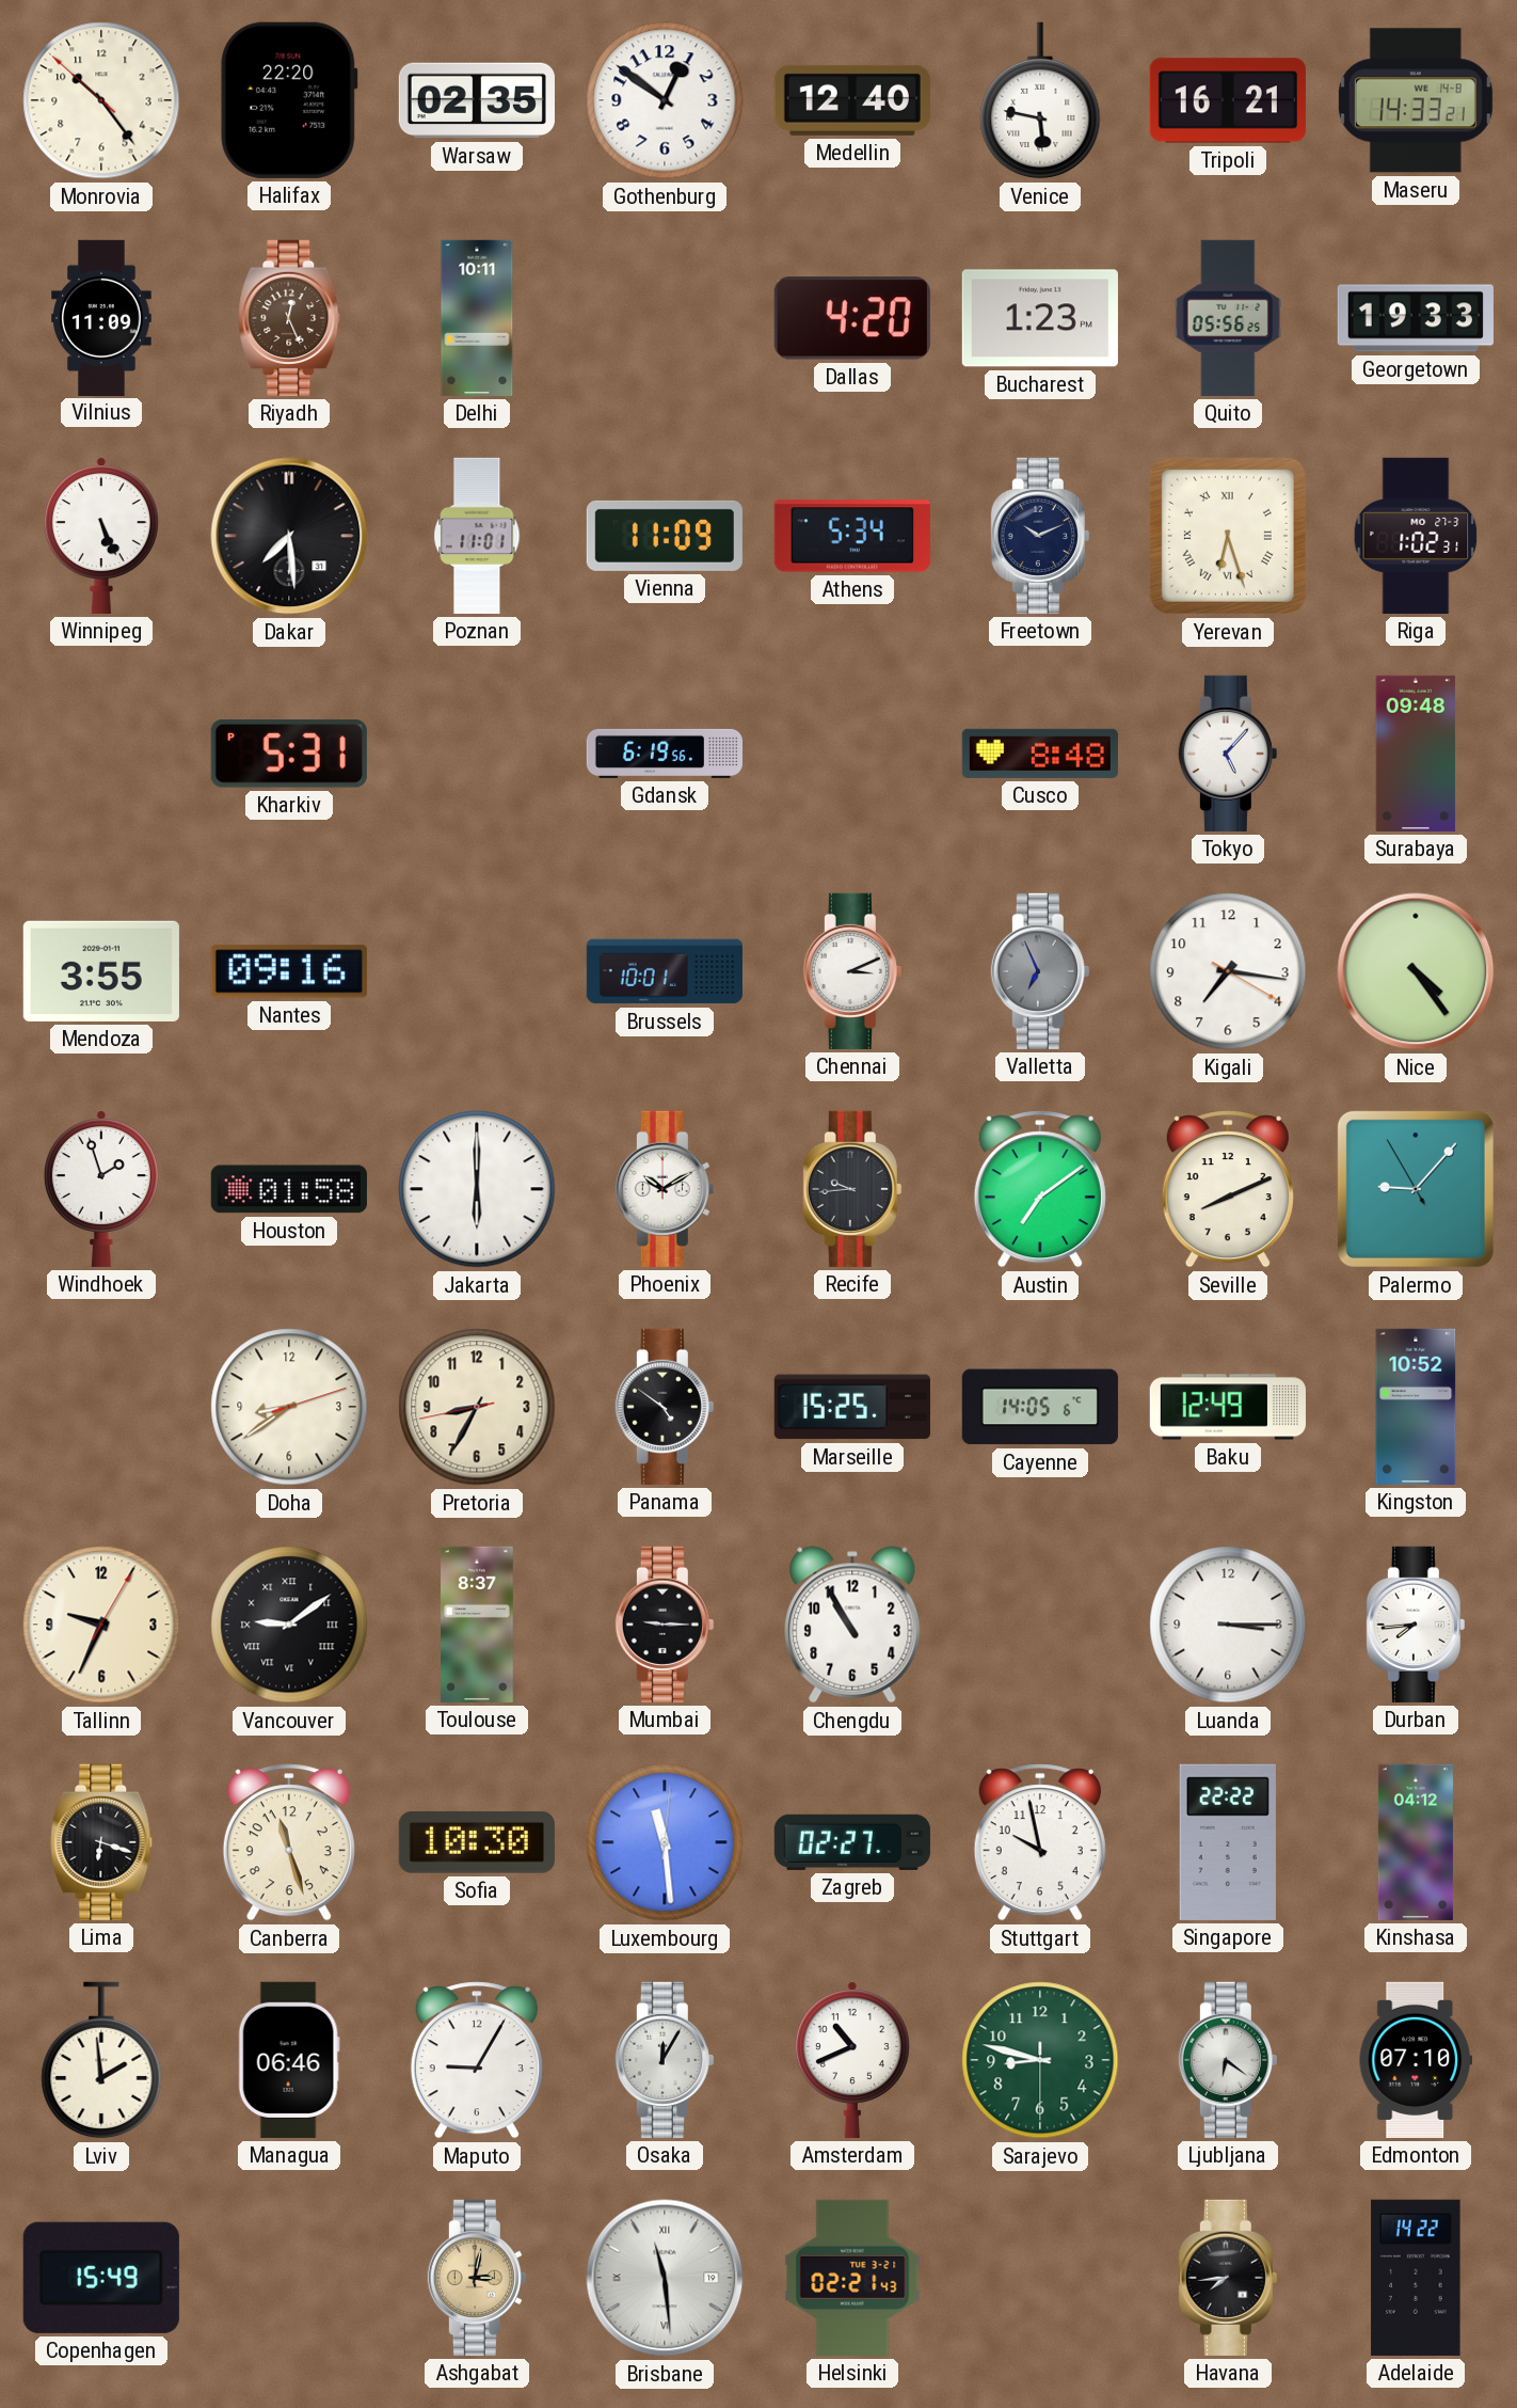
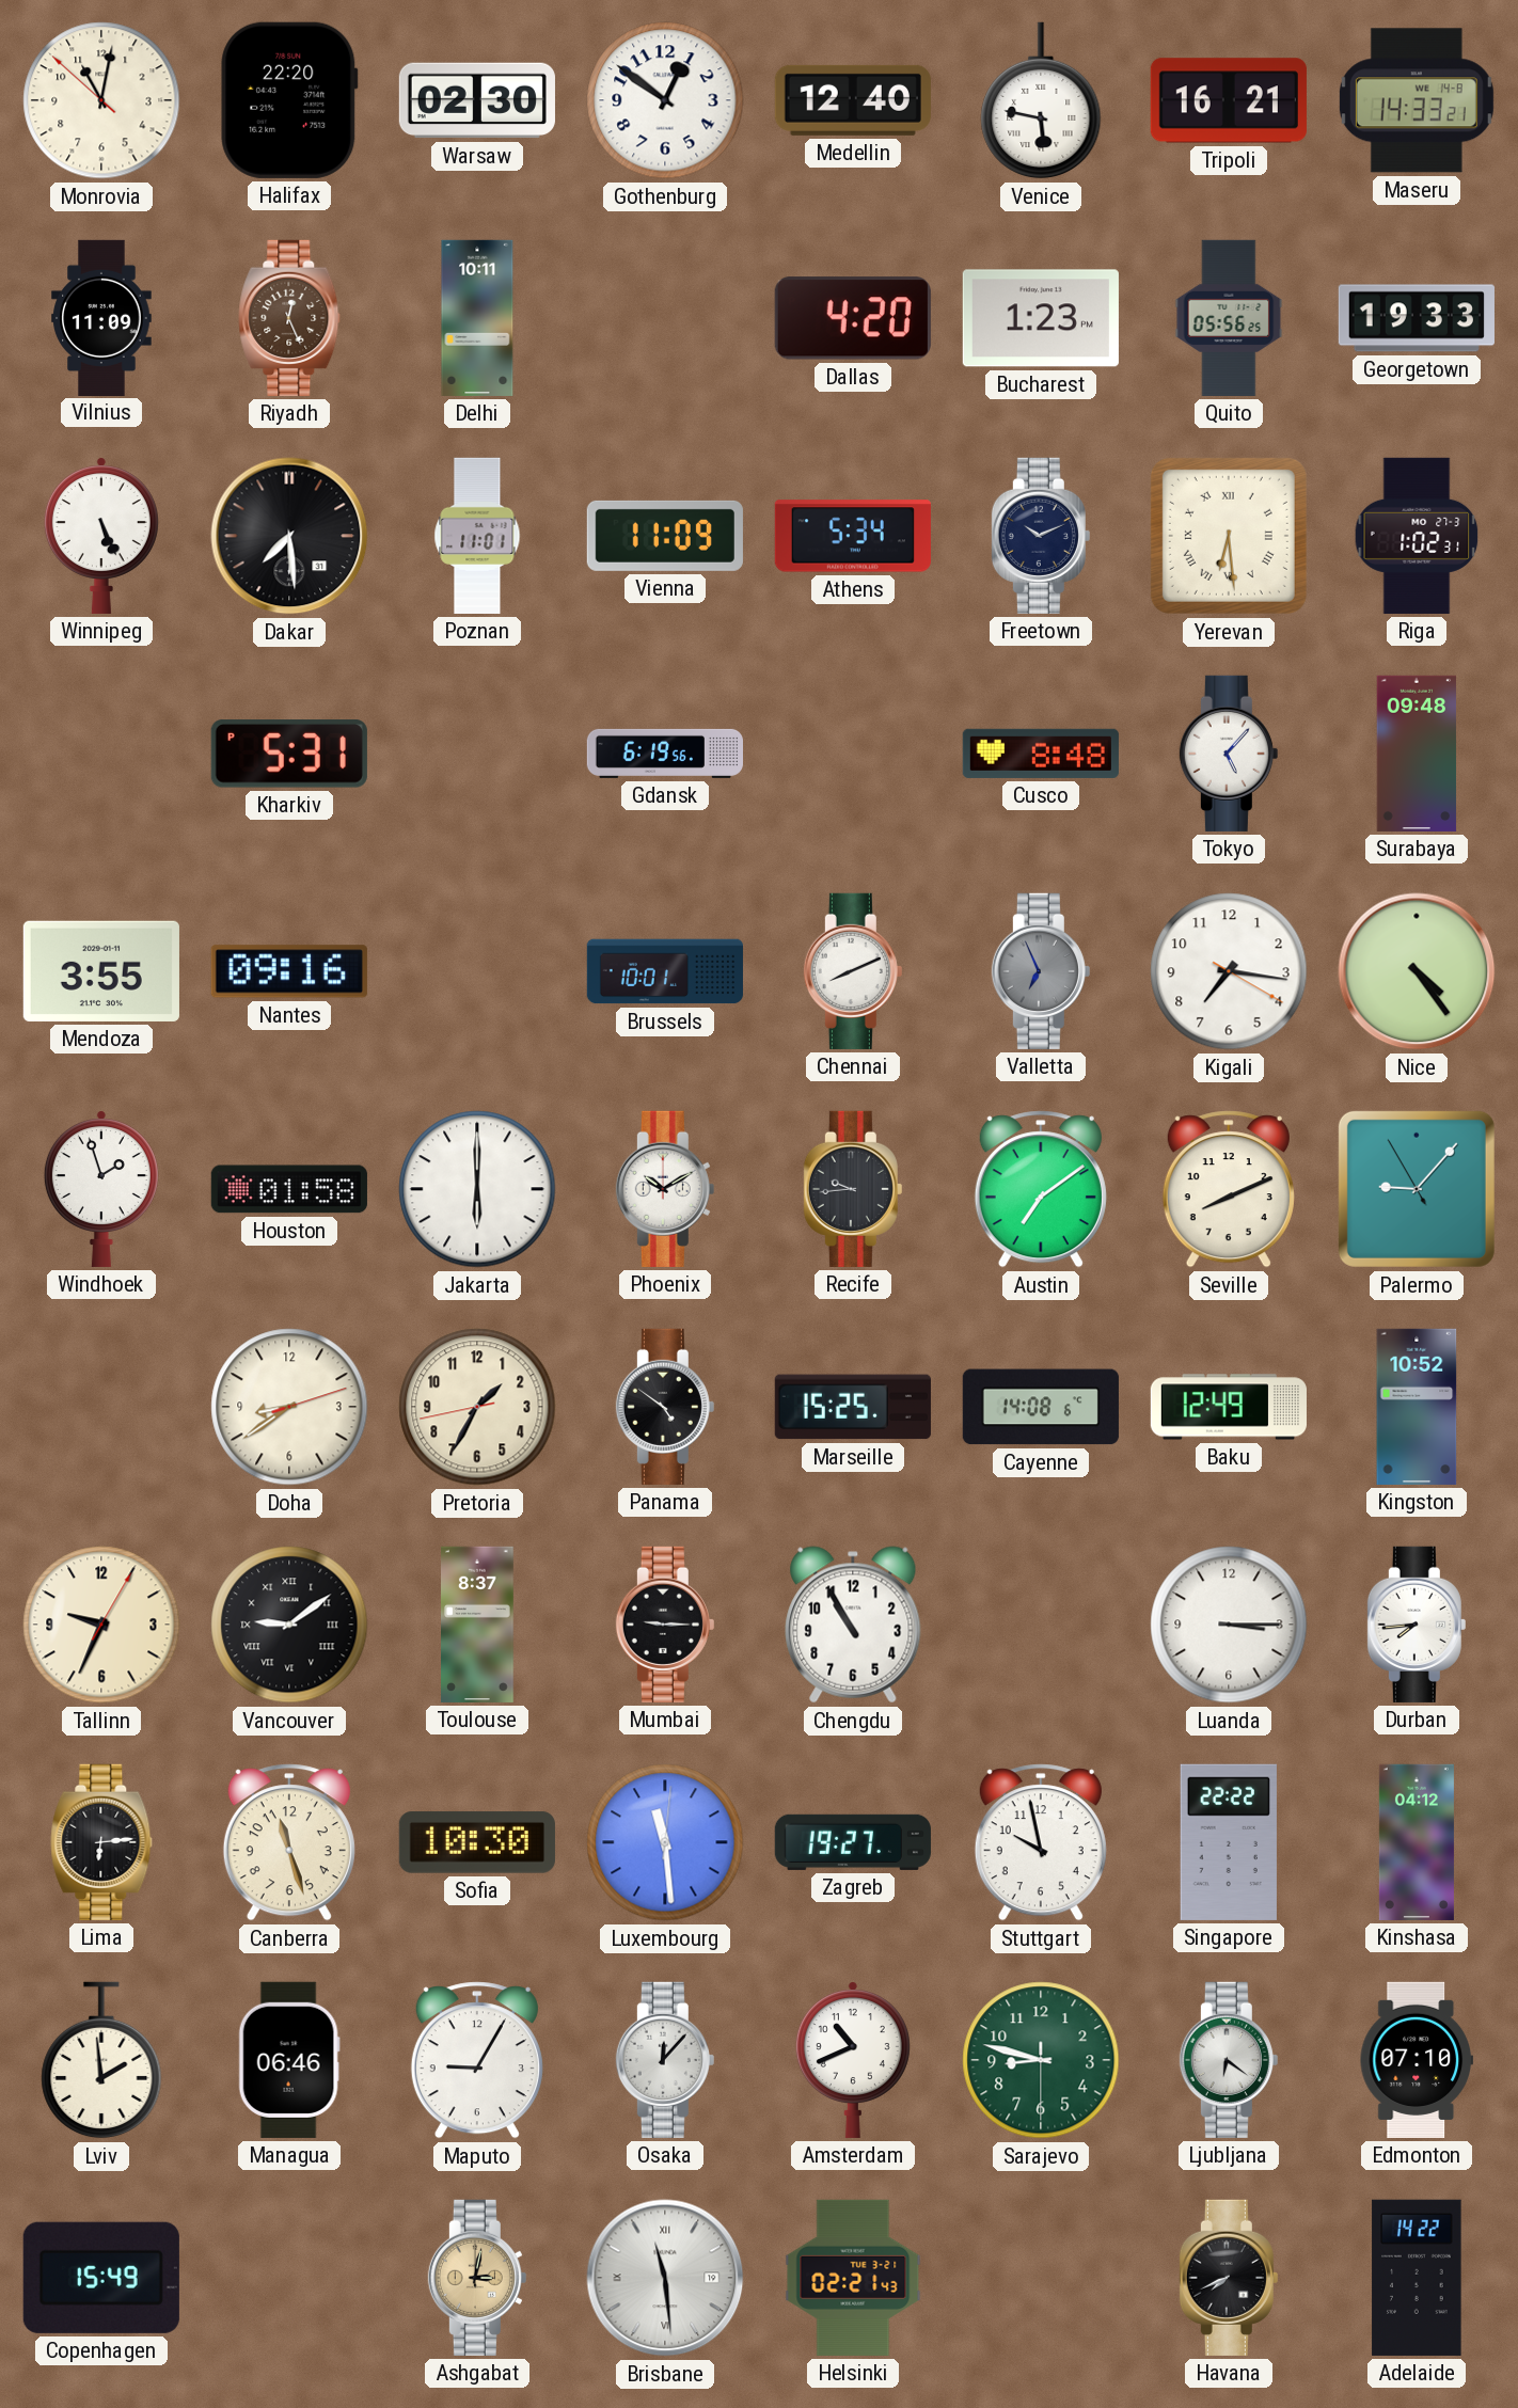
Monrovia: 10:23 -> 11:01
Warsaw: 02:35 -> 02:30
Yerevan: 6:27 -> 6:29
Chennai: 3:11 -> 8:11
Pretoria: 8:34 -> 1:34
Cayenne: 14:05 -> 14:08
Lima: 6:18 -> 6:14
Zagreb: 02:27 -> 19:27
Osaka: 12:05 -> 12:07
Havana: 7:44 -> 7:41
